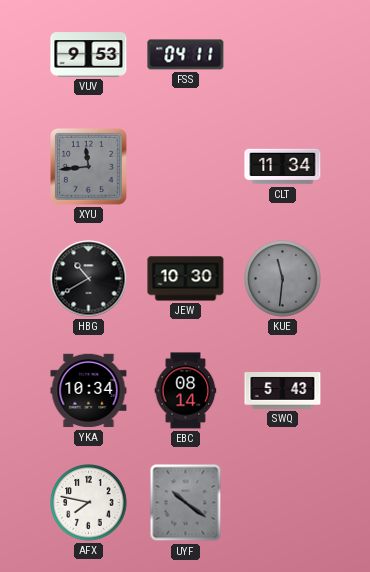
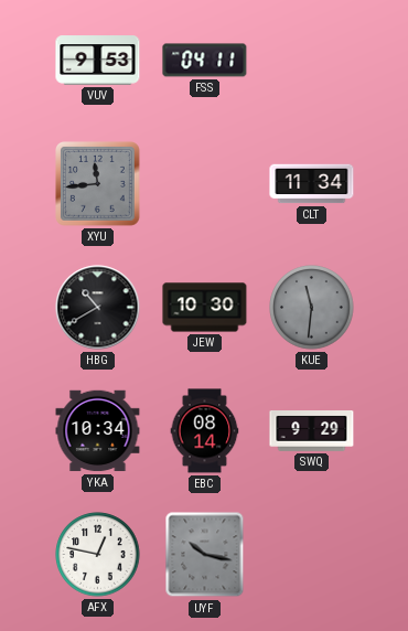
SWQ: 5:43 -> 9:29
AFX: 7:47 -> 12:47
UYF: 10:21 -> 10:17
